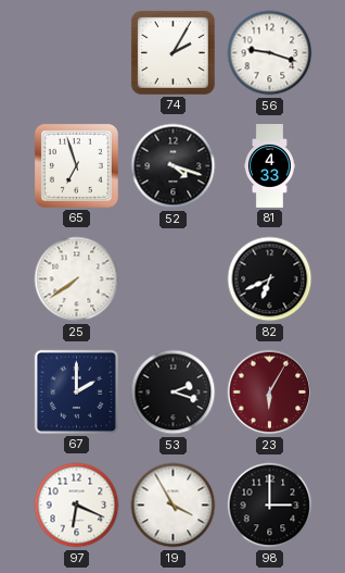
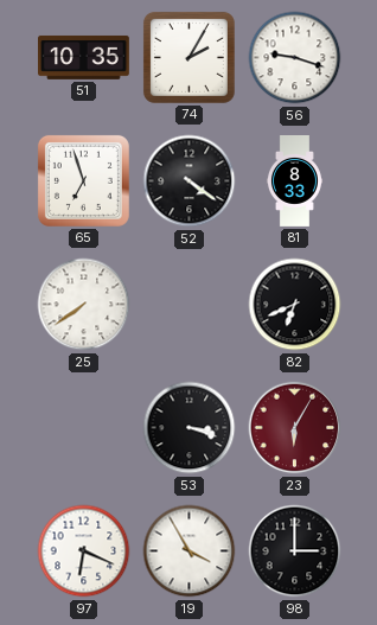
51: none -> 10:35
52: 4:18 -> 4:21
81: 4:33 -> 8:33
67: 2:00 -> none
53: 2:18 -> 3:18
